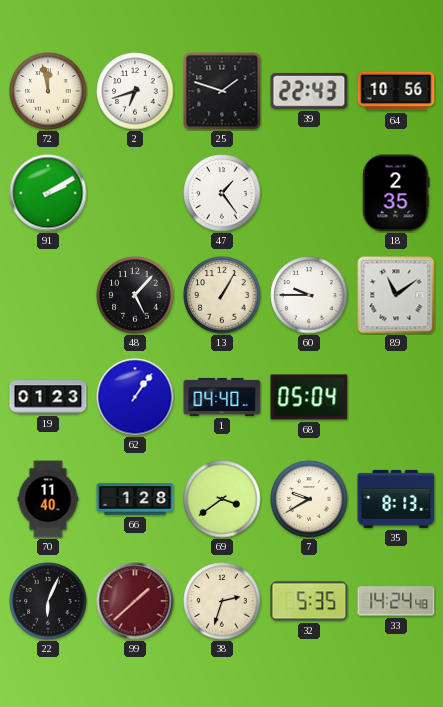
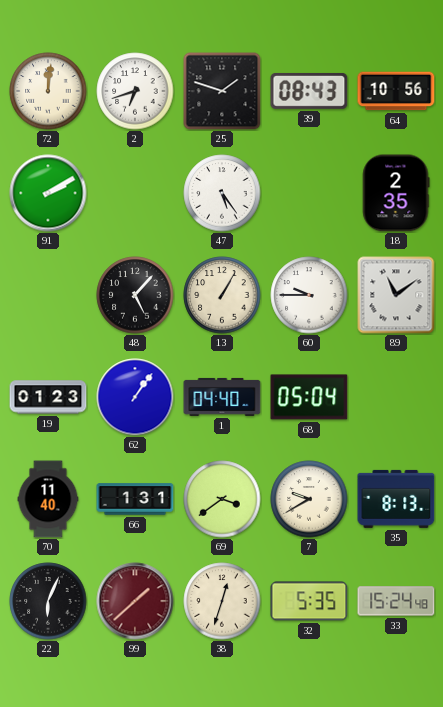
72: 11:58 -> 12:01
39: 22:43 -> 08:43
47: 1:24 -> 5:24
66: 1:28 -> 1:31
38: 2:33 -> 12:33
33: 14:24 -> 15:24
